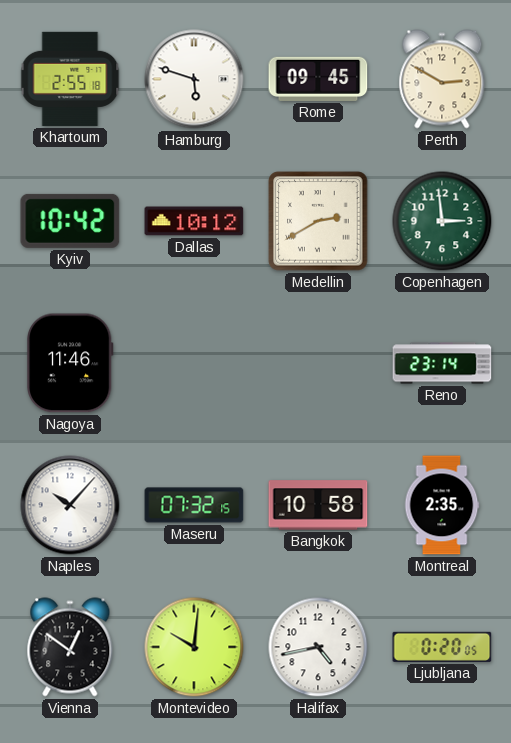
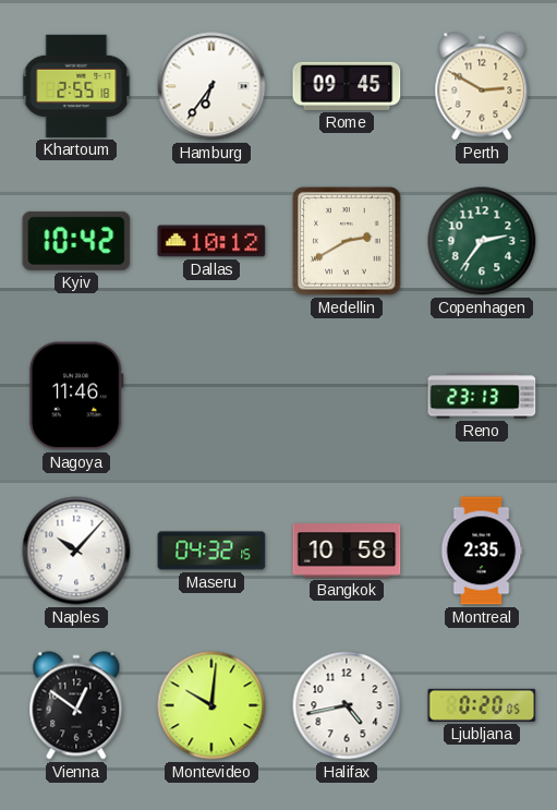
Hamburg: 5:48 -> 6:36
Copenhagen: 2:59 -> 2:36
Reno: 23:14 -> 23:13
Maseru: 07:32 -> 04:32
